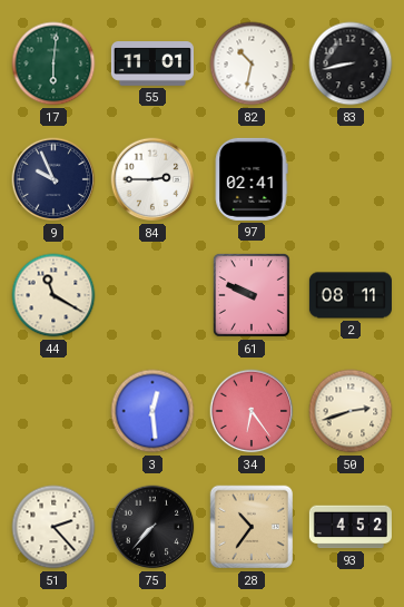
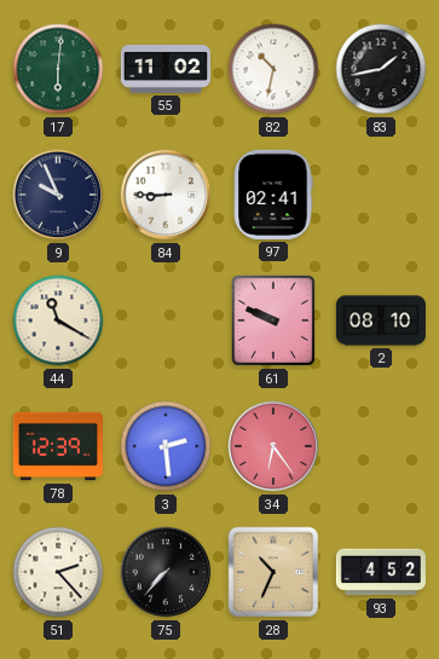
55: 11:01 -> 11:02
83: 8:43 -> 1:43
84: 2:45 -> 8:45
2: 08:11 -> 08:10
78: none -> 12:39
3: 12:29 -> 2:29
50: 2:42 -> none
28: 10:36 -> 10:34
